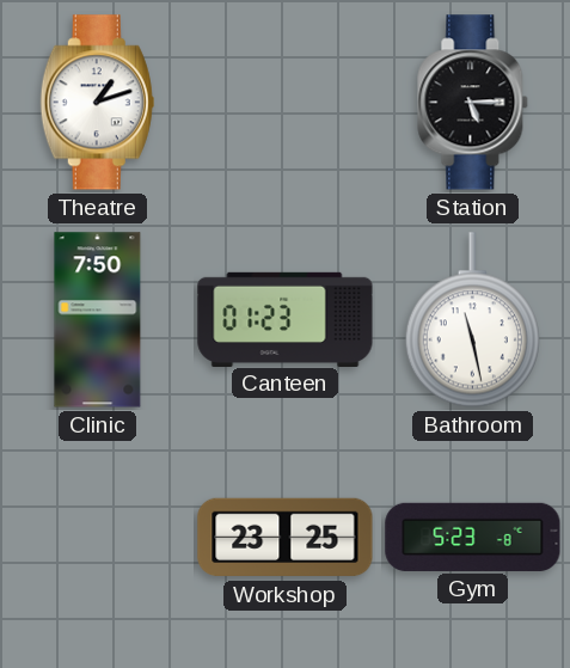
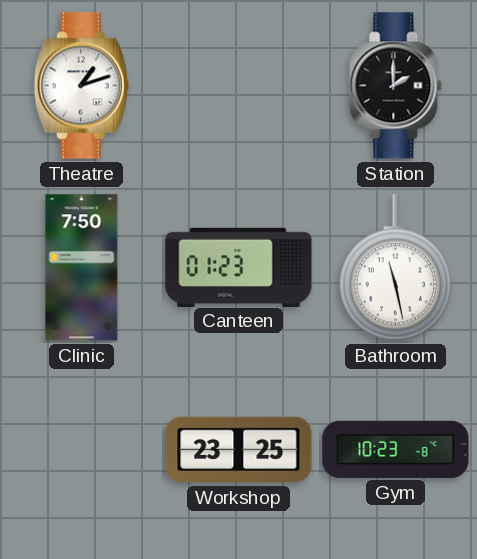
Station: 5:15 -> 2:00
Gym: 5:23 -> 10:23
